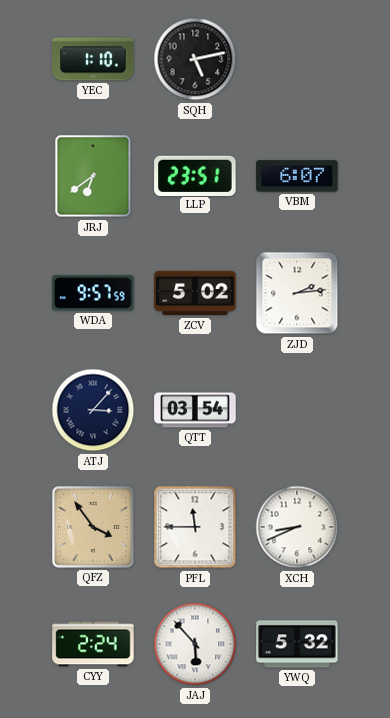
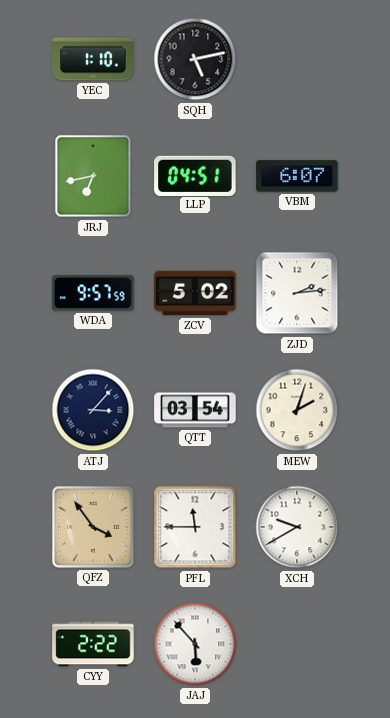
JRJ: 6:39 -> 6:43
LLP: 23:51 -> 04:51
MEW: none -> 2:03
XCH: 8:41 -> 9:40
CYY: 2:24 -> 2:22
YWQ: 5:32 -> none
